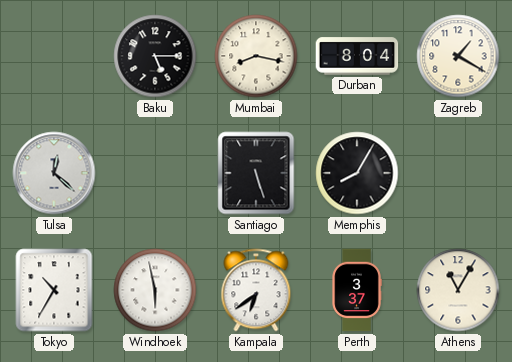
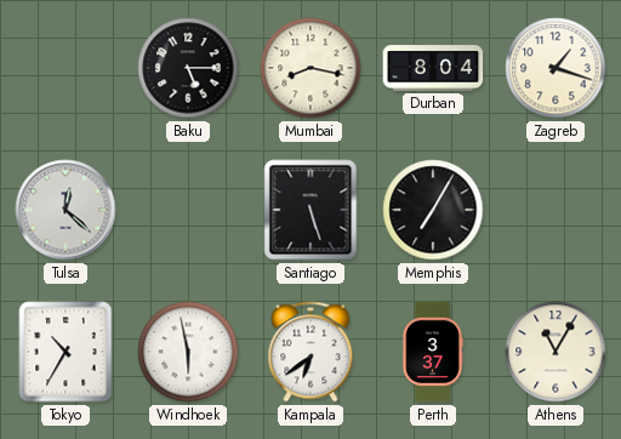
Zagreb: 1:20 -> 1:18
Memphis: 8:05 -> 7:05
